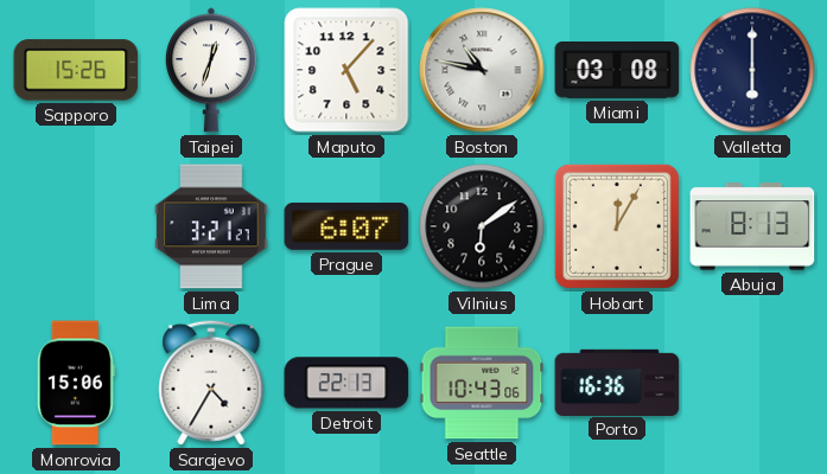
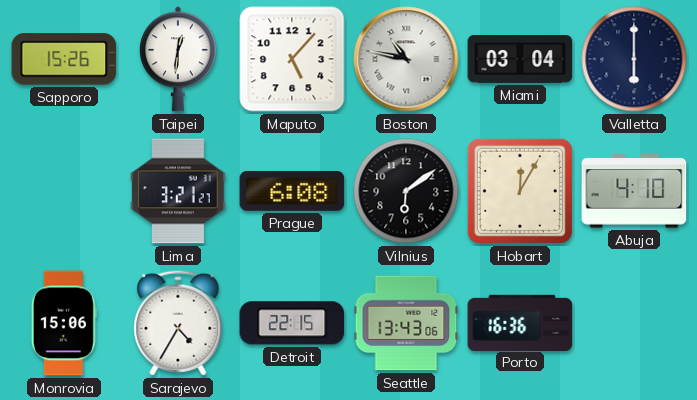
Taipei: 12:33 -> 12:31
Miami: 03:08 -> 03:04
Prague: 6:07 -> 6:08
Abuja: 8:13 -> 4:10
Detroit: 22:13 -> 22:15
Seattle: 10:43 -> 13:43
